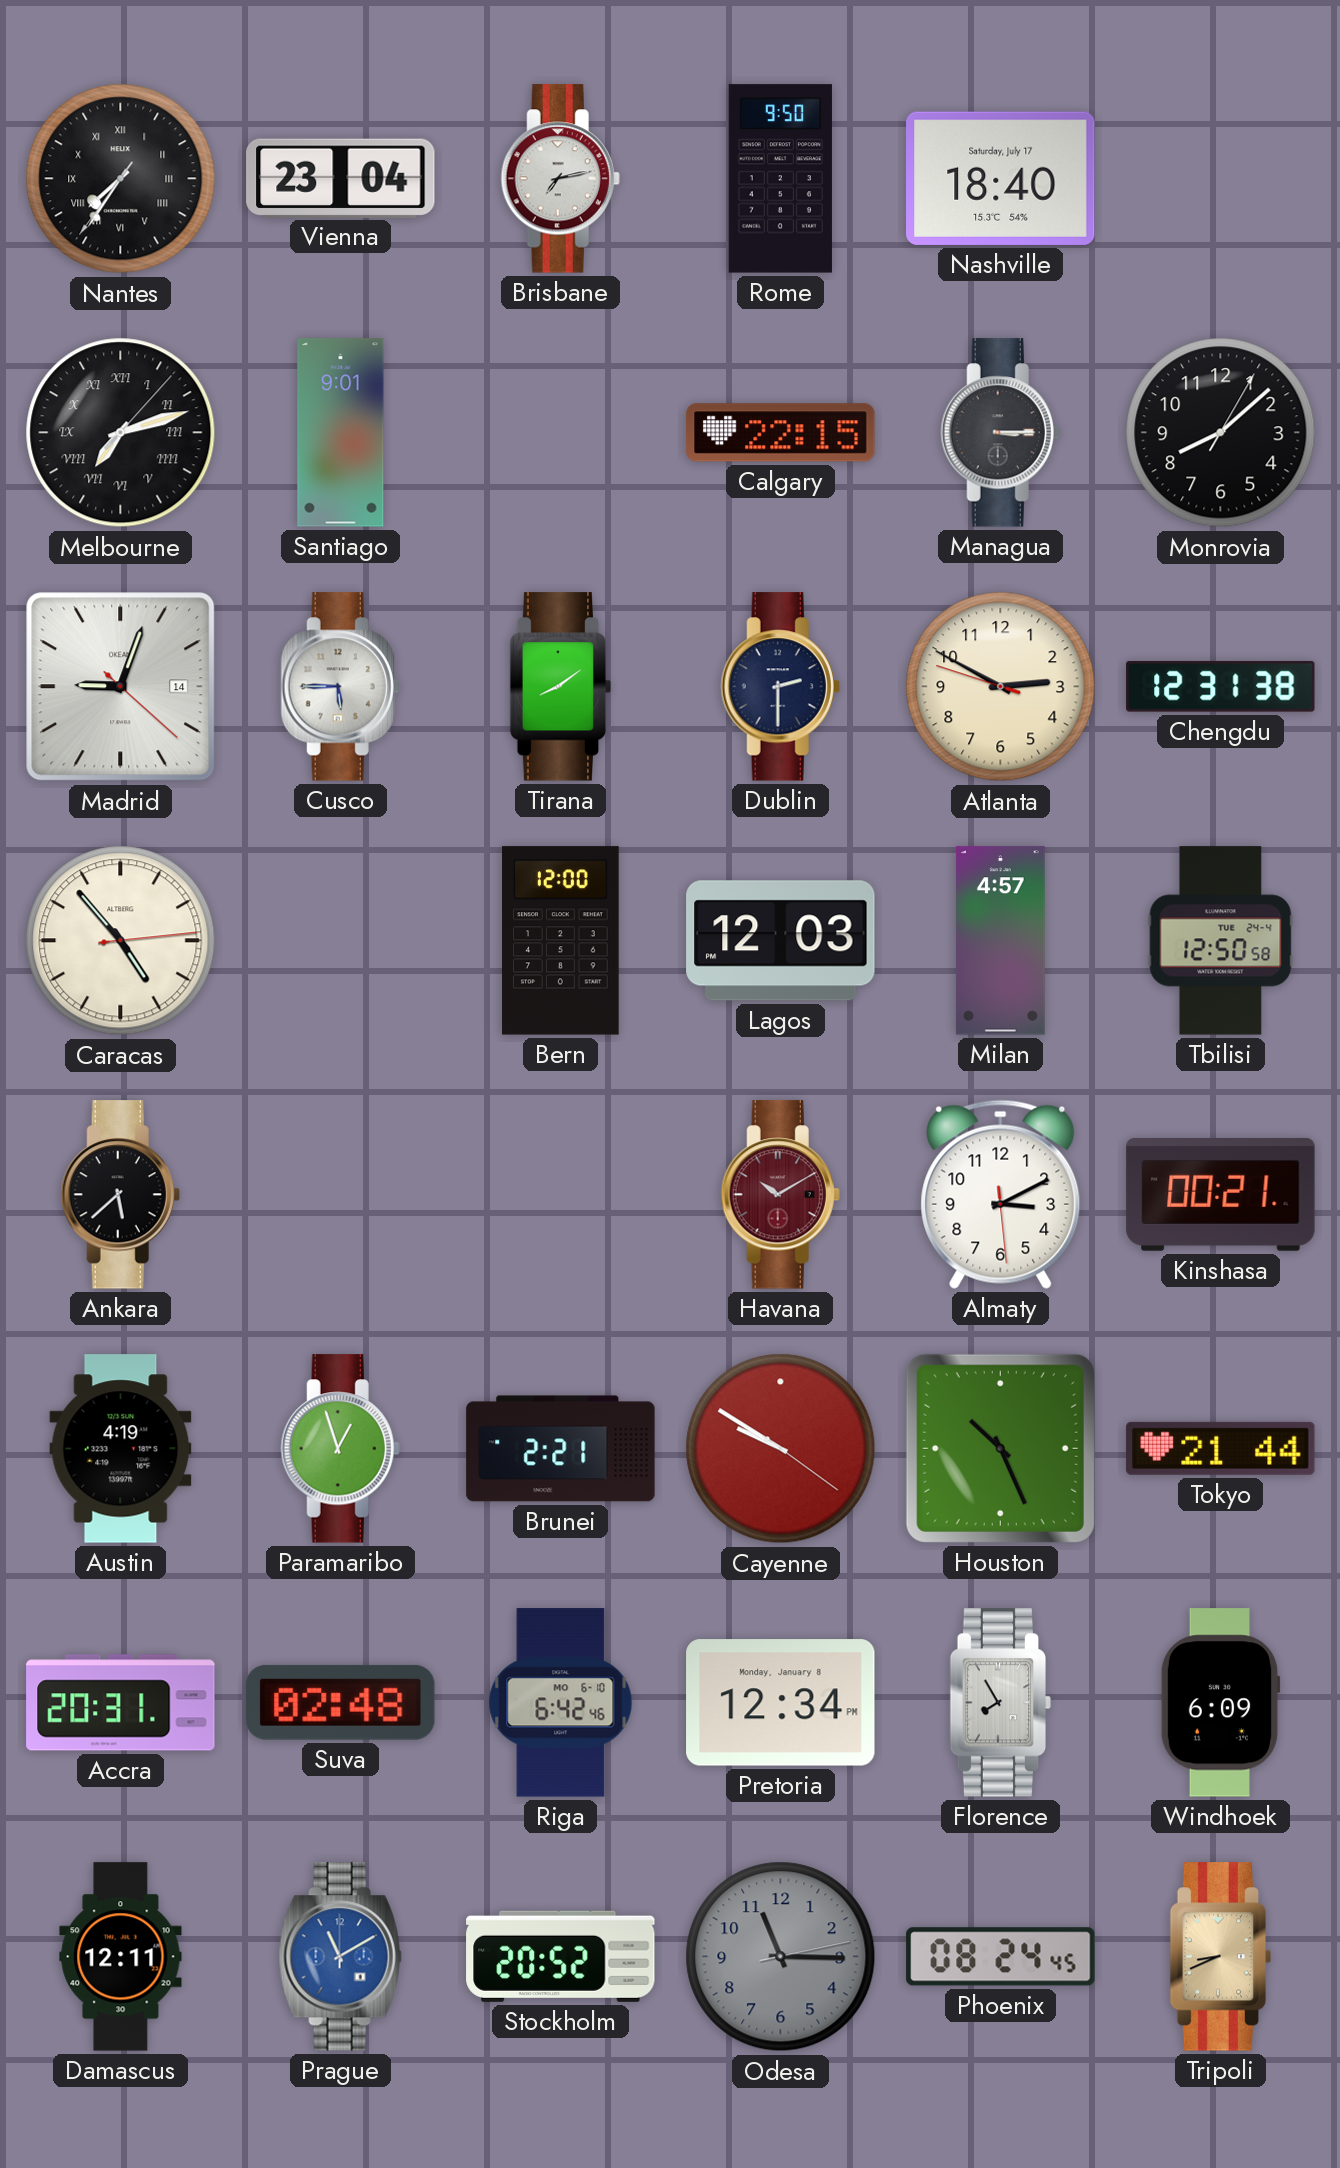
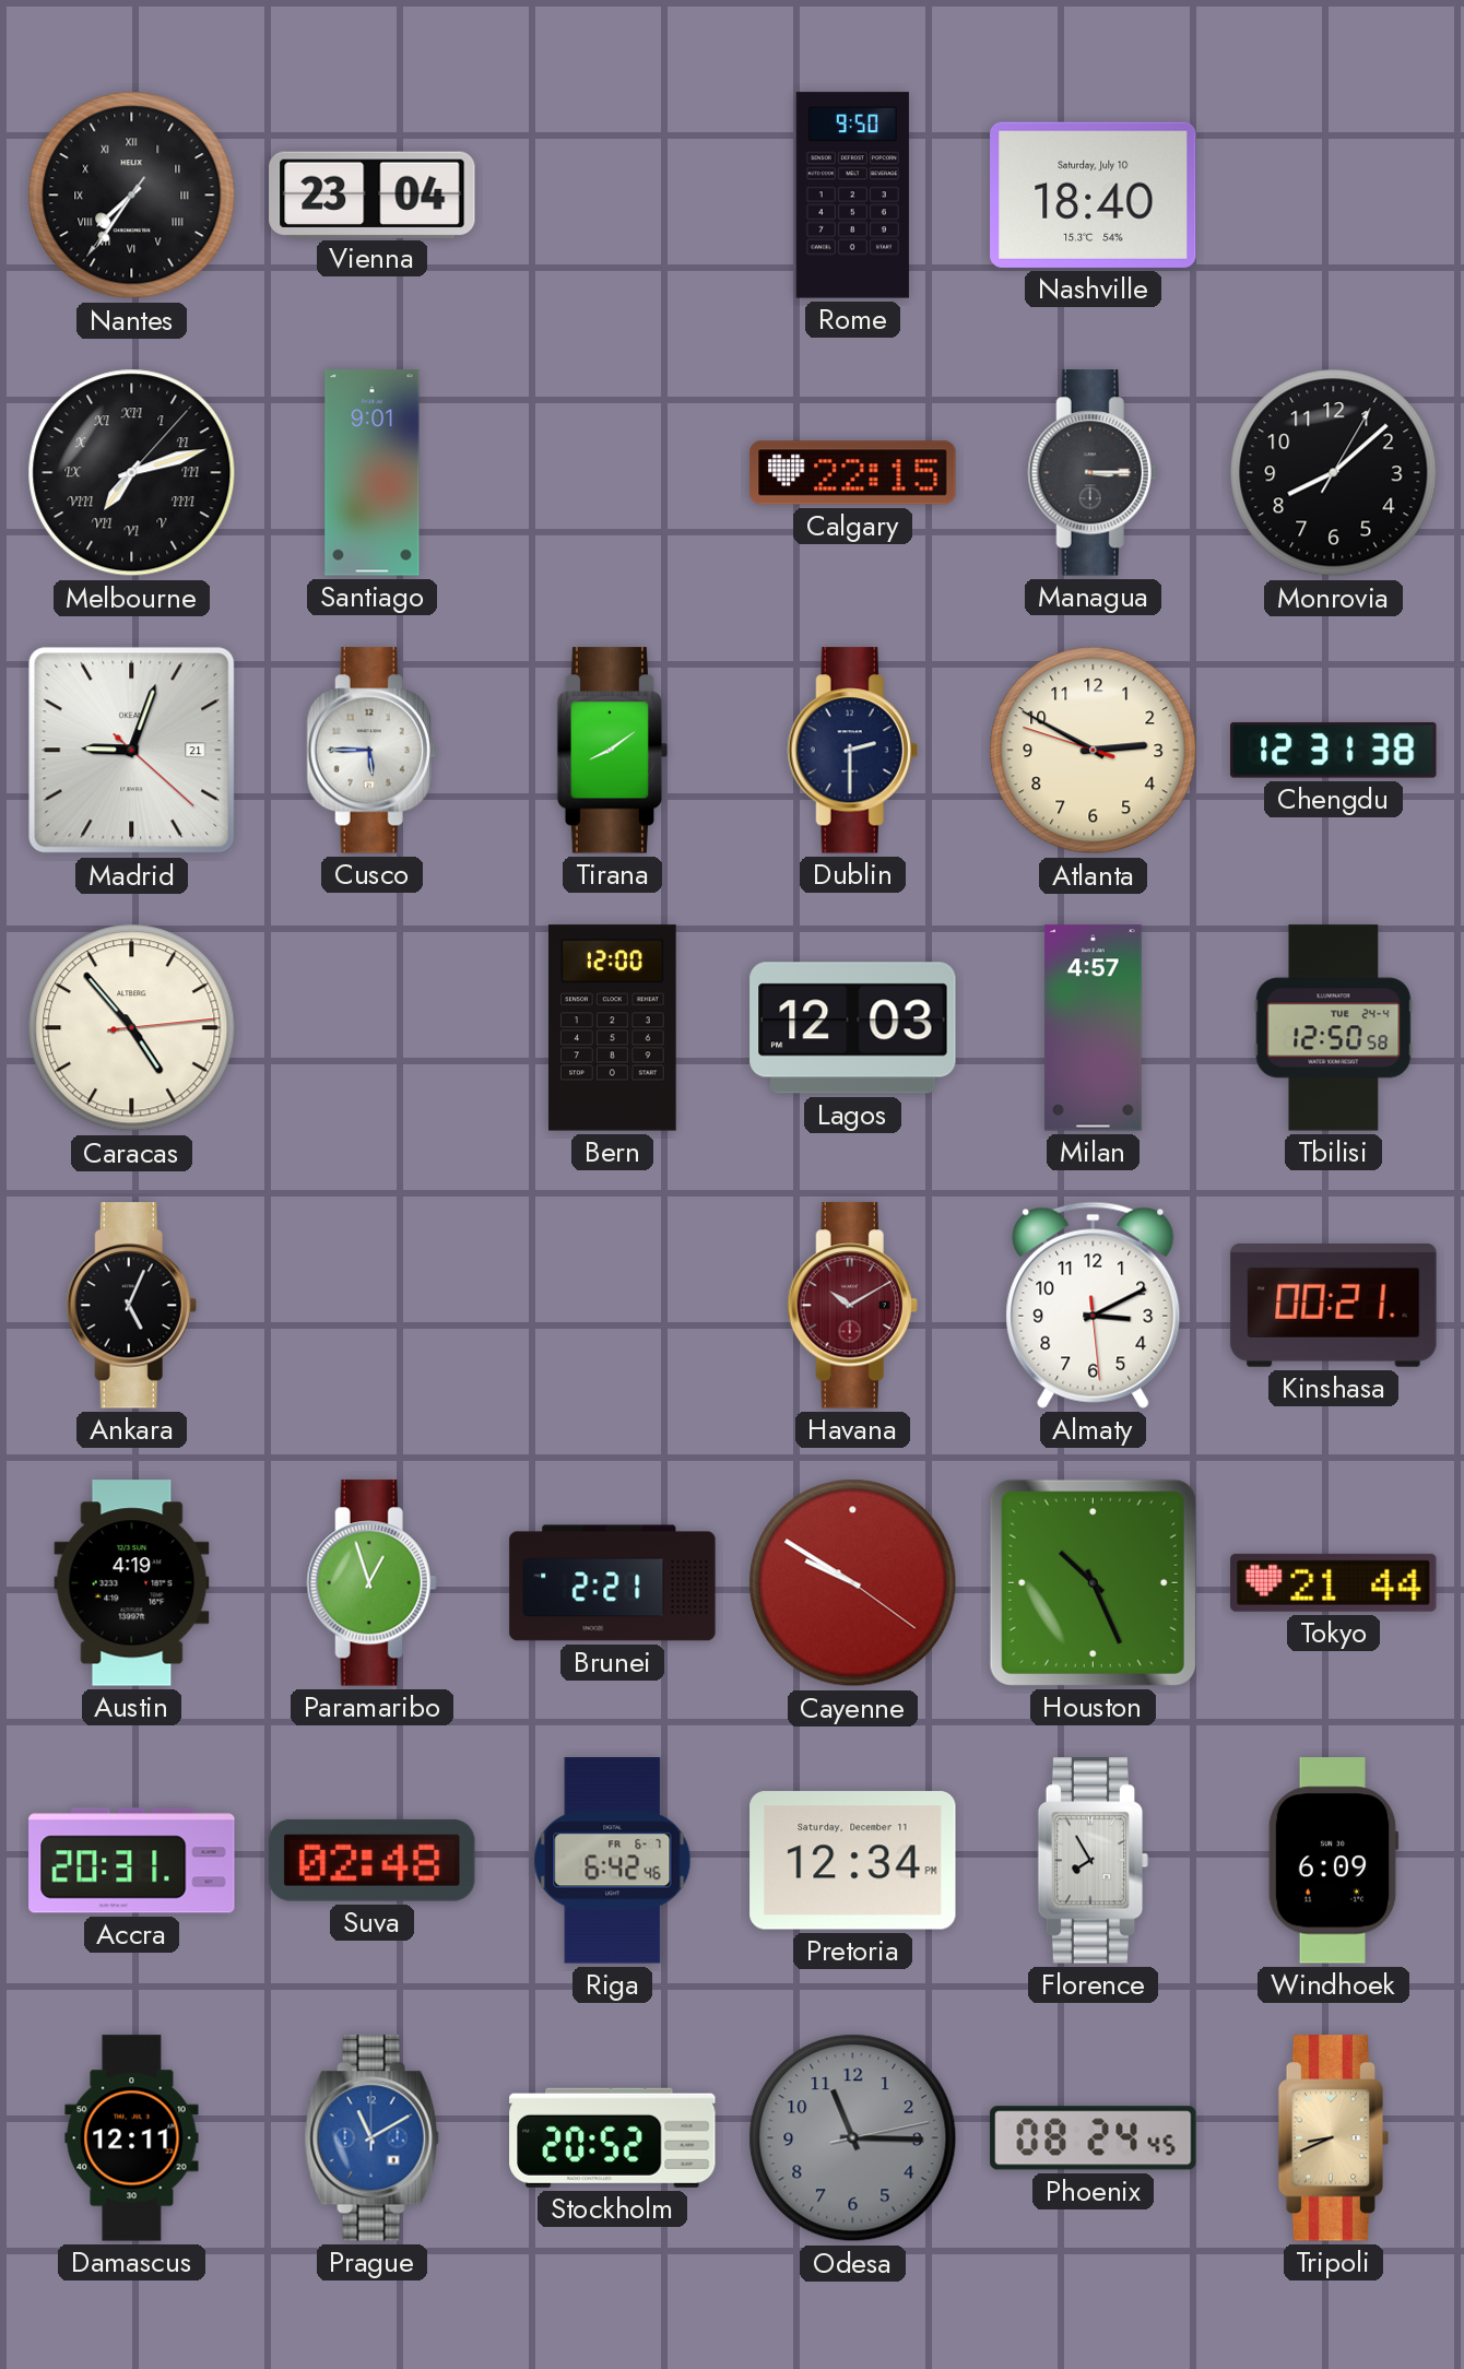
Brisbane: 7:13 -> none
Nashville date: Saturday, July 17 -> Saturday, July 10
Madrid date: 14 -> 21
Ankara: 5:38 -> 5:04
Riga date: MO 6-10 -> FR 6-7
Pretoria date: Monday, January 8 -> Saturday, December 11
